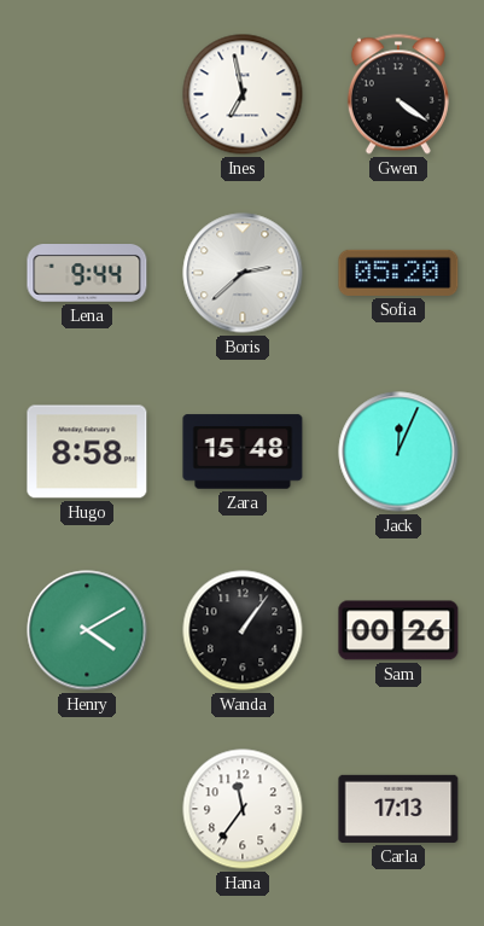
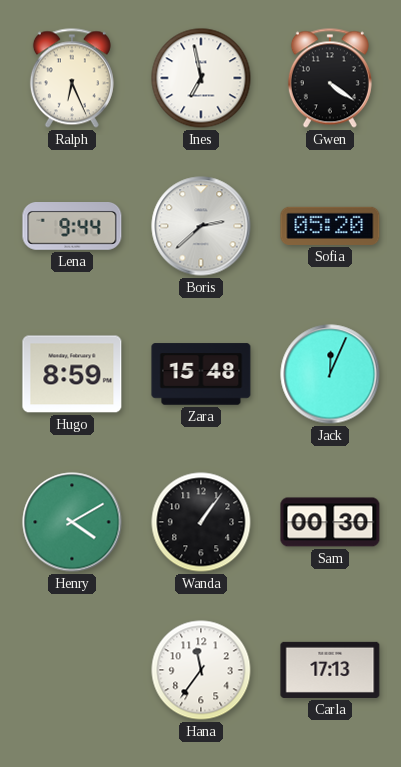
Ralph: none -> 6:26
Hugo: 8:58 -> 8:59
Sam: 00:26 -> 00:30
